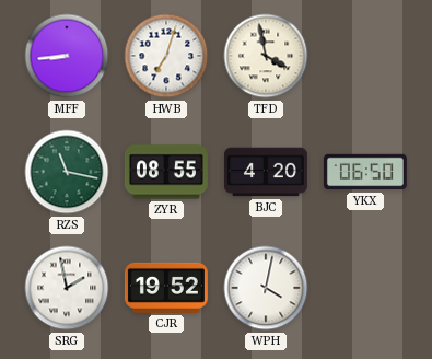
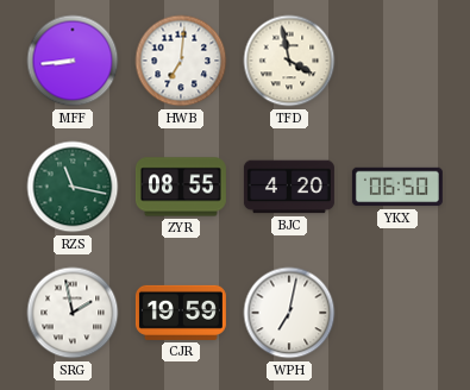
HWB: 7:03 -> 7:01
CJR: 19:52 -> 19:59
WPH: 4:02 -> 7:02
